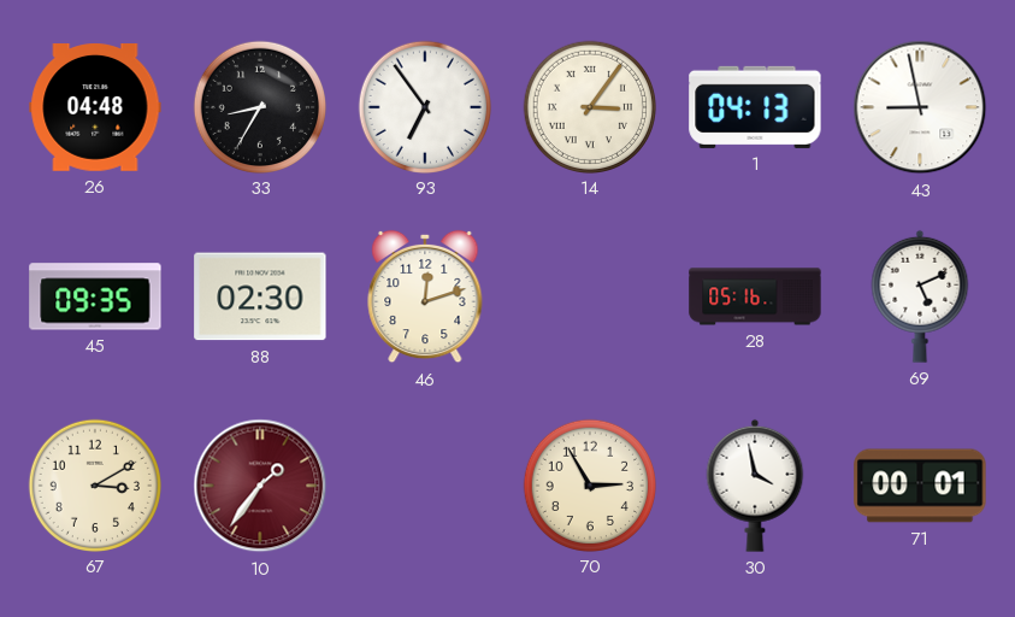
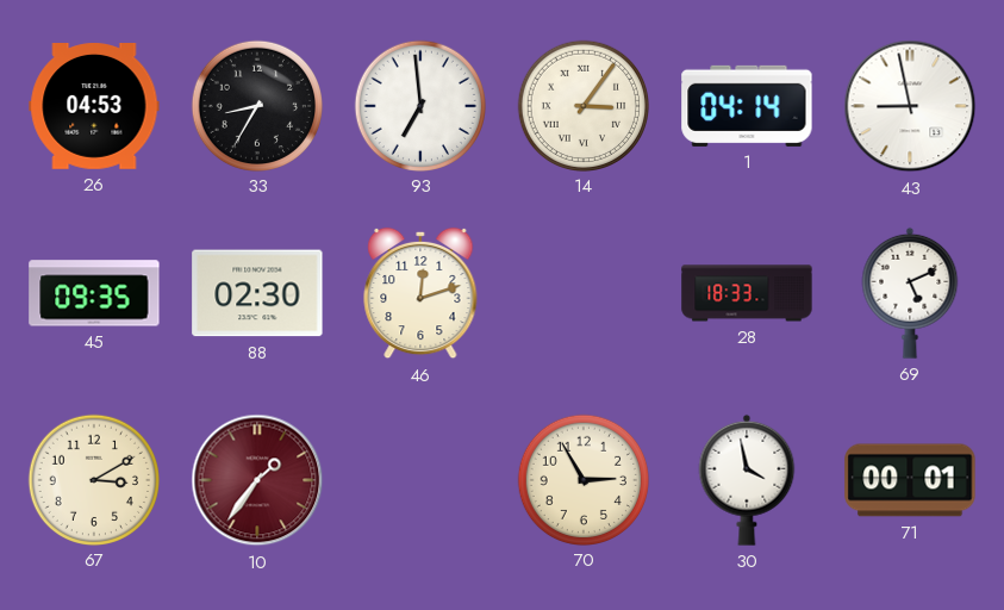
26: 04:48 -> 04:53
93: 6:54 -> 6:59
1: 04:13 -> 04:14
28: 05:16 -> 18:33
